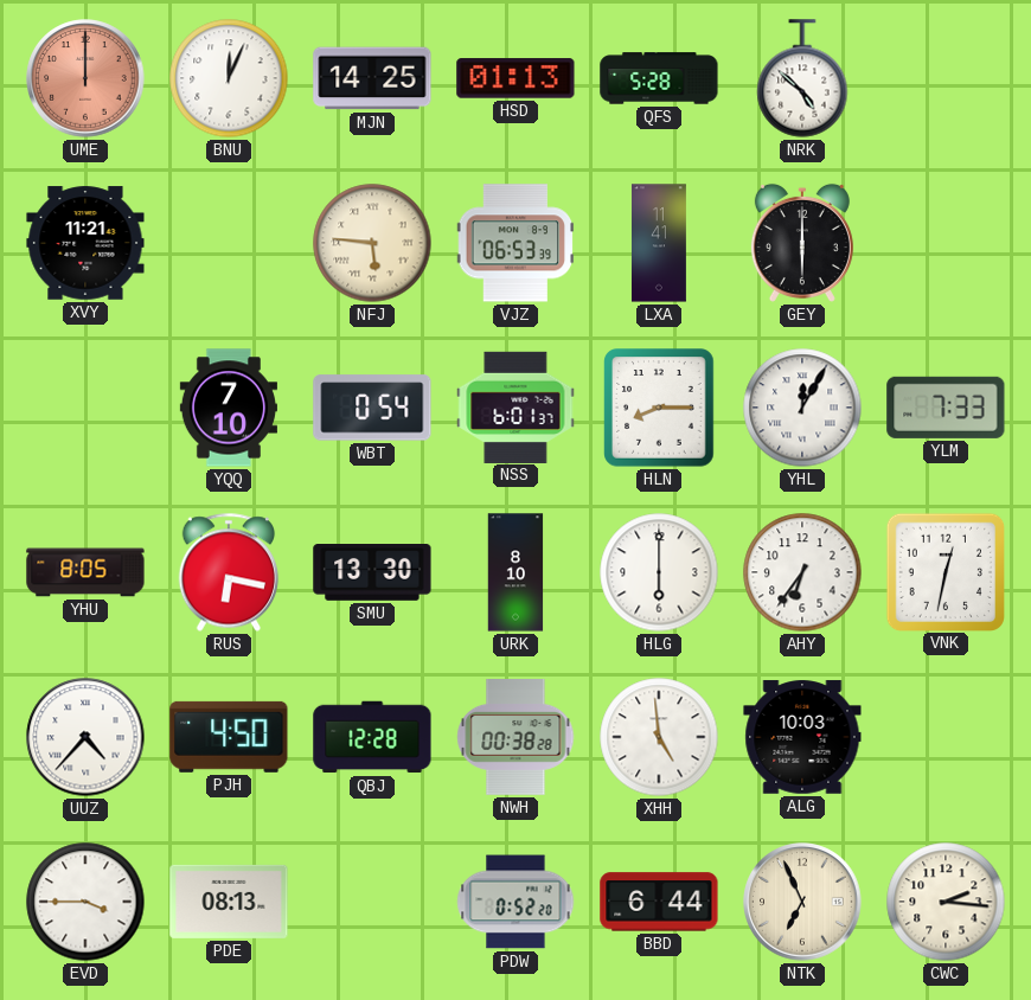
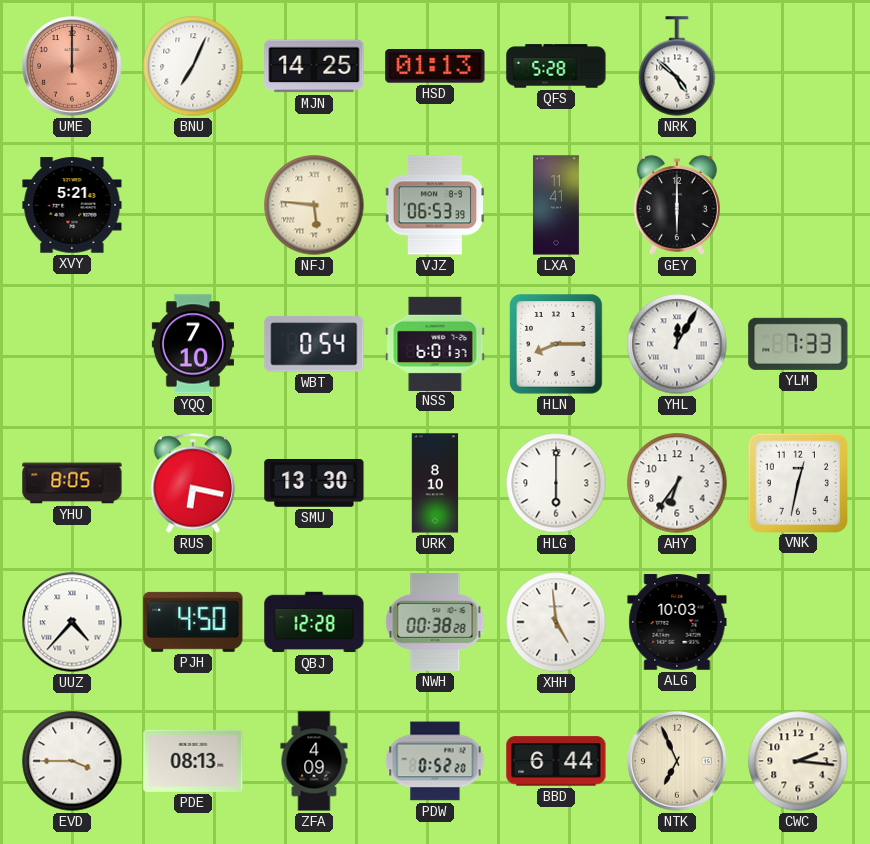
BNU: 12:04 -> 7:04
XVY: 11:21 -> 5:21
ZFA: none -> 4:09
